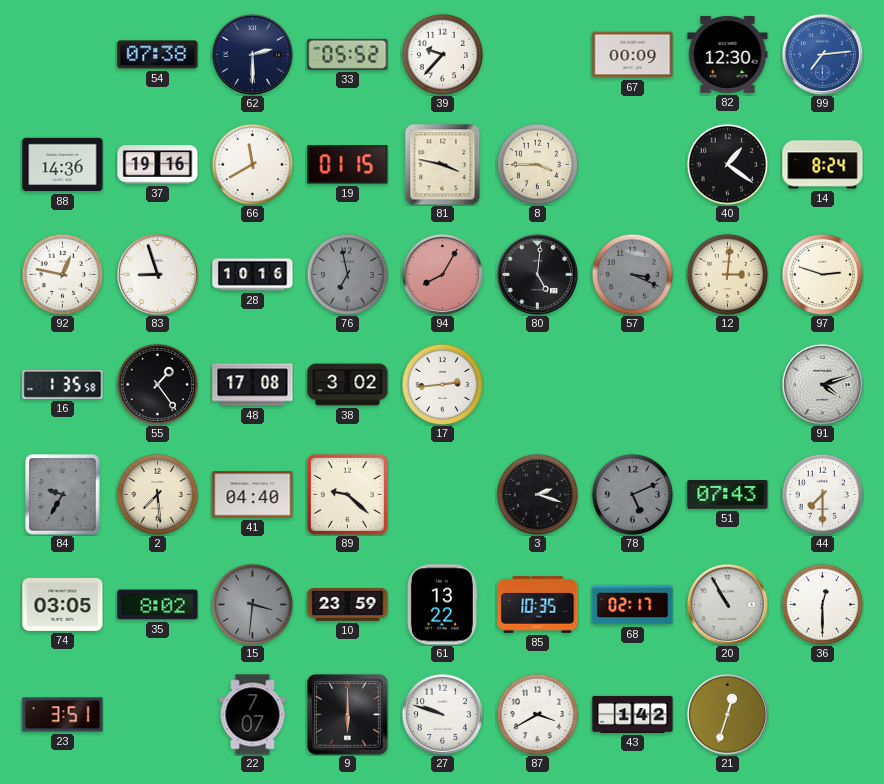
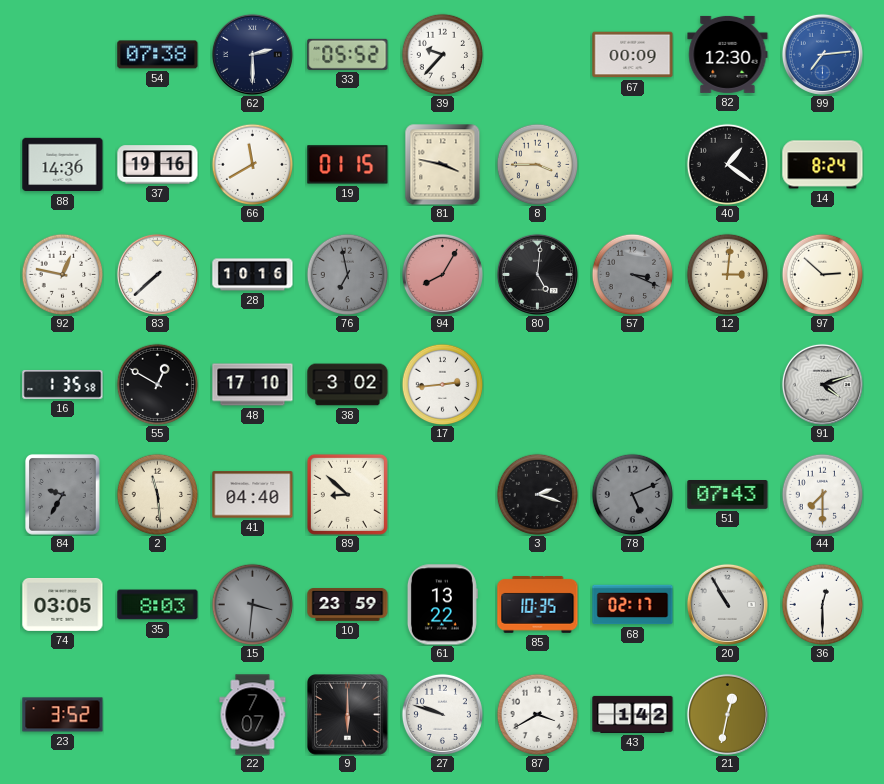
83: 8:57 -> 7:38
97: 2:48 -> 2:52
55: 1:24 -> 12:50
48: 17:08 -> 17:10
2: 7:29 -> 11:29
89: 9:22 -> 8:52
35: 8:02 -> 8:03
23: 3:51 -> 3:52
21: 12:33 -> 12:32
